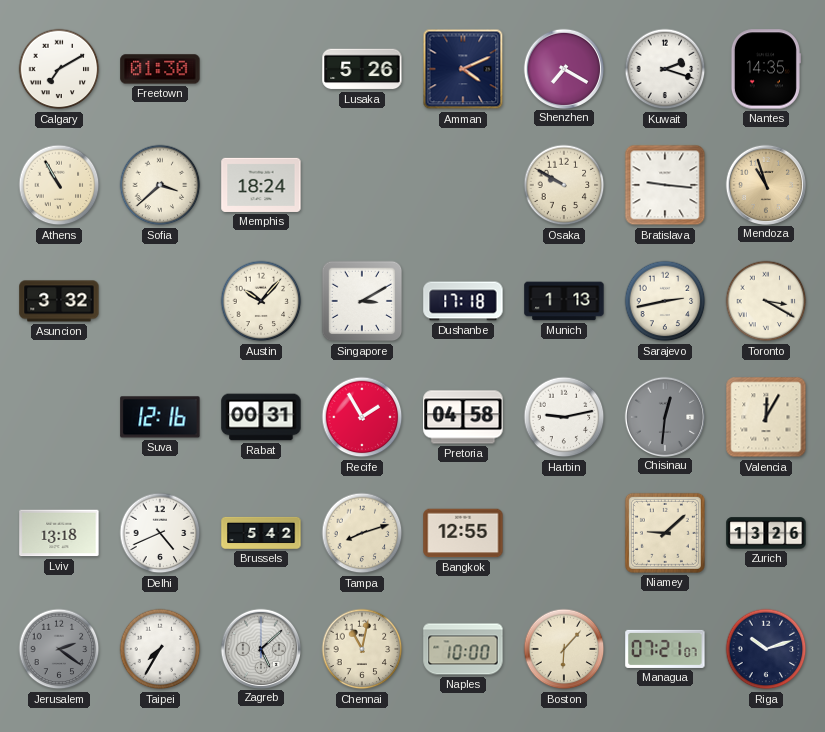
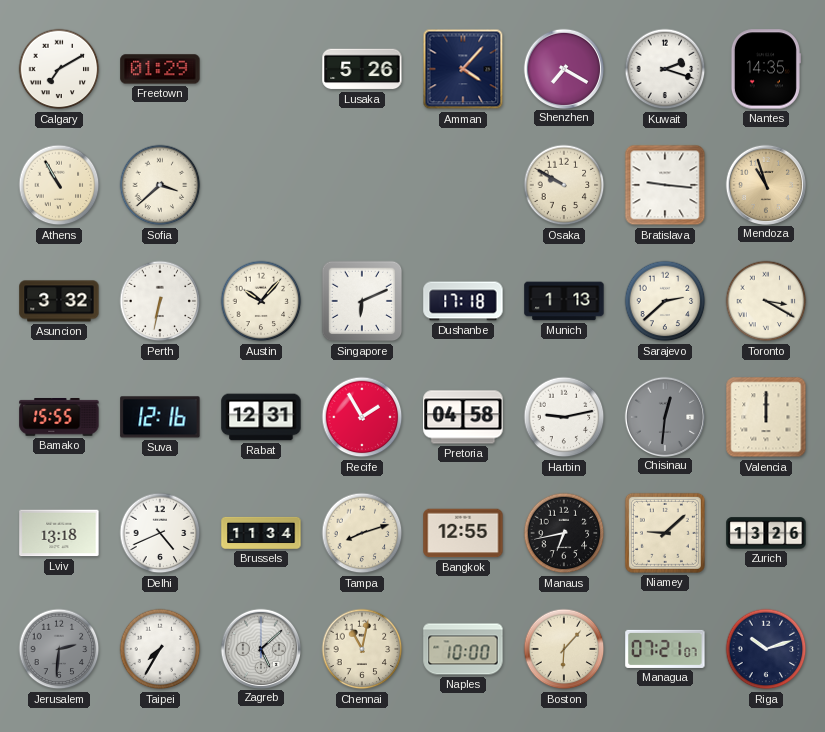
Freetown: 01:30 -> 01:29
Amman: 4:11 -> 4:07
Memphis: 18:24 -> none
Perth: none -> 6:32
Singapore: 3:10 -> 6:11
Sarajevo: 2:43 -> 2:38
Bamako: none -> 15:55
Rabat: 00:31 -> 12:31
Valencia: 12:05 -> 12:00
Brussels: 5:42 -> 11:34
Manaus: none -> 6:43
Jerusalem: 2:21 -> 2:31
